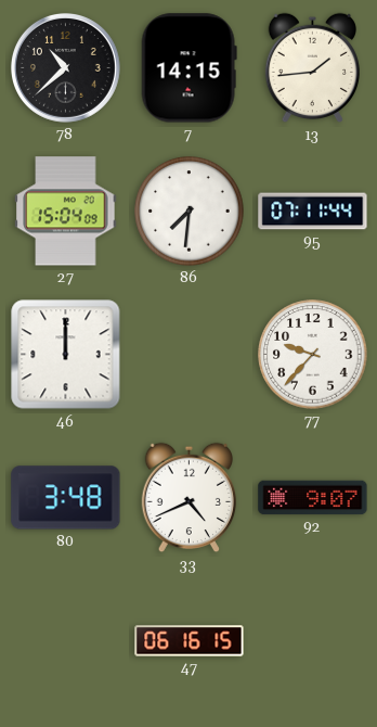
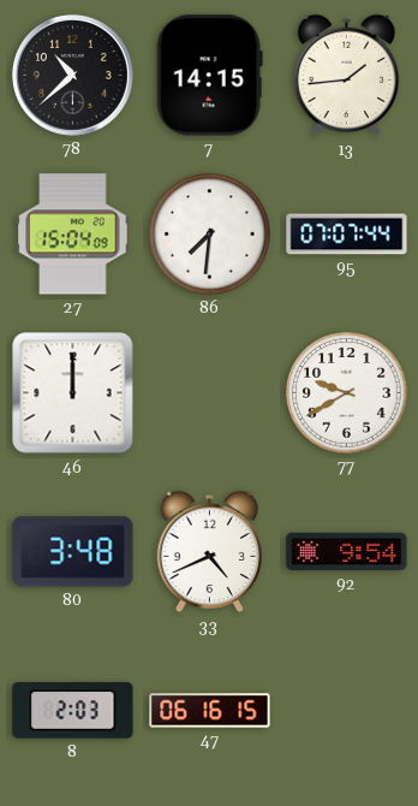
95: 07:11 -> 07:07
77: 9:37 -> 9:40
92: 9:07 -> 9:54
8: none -> 2:03
